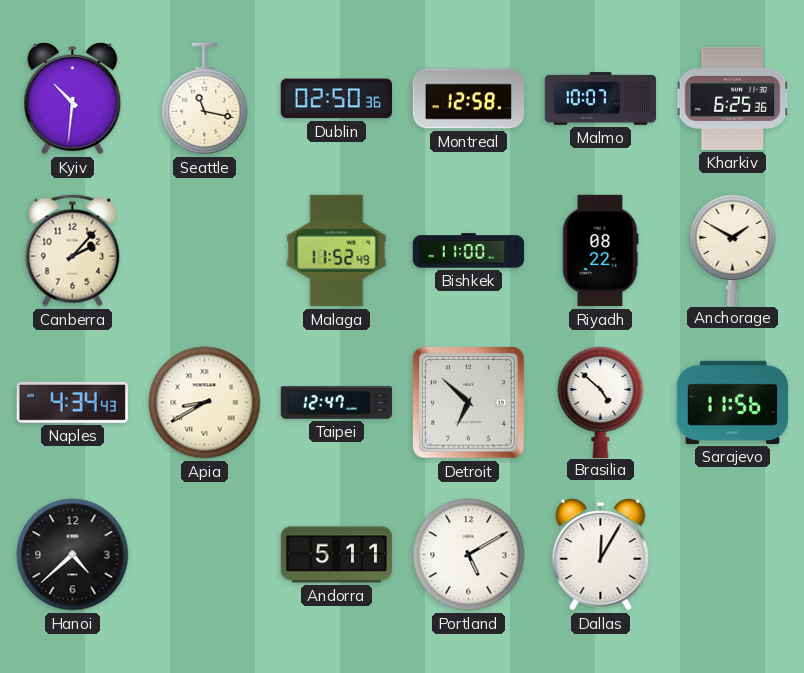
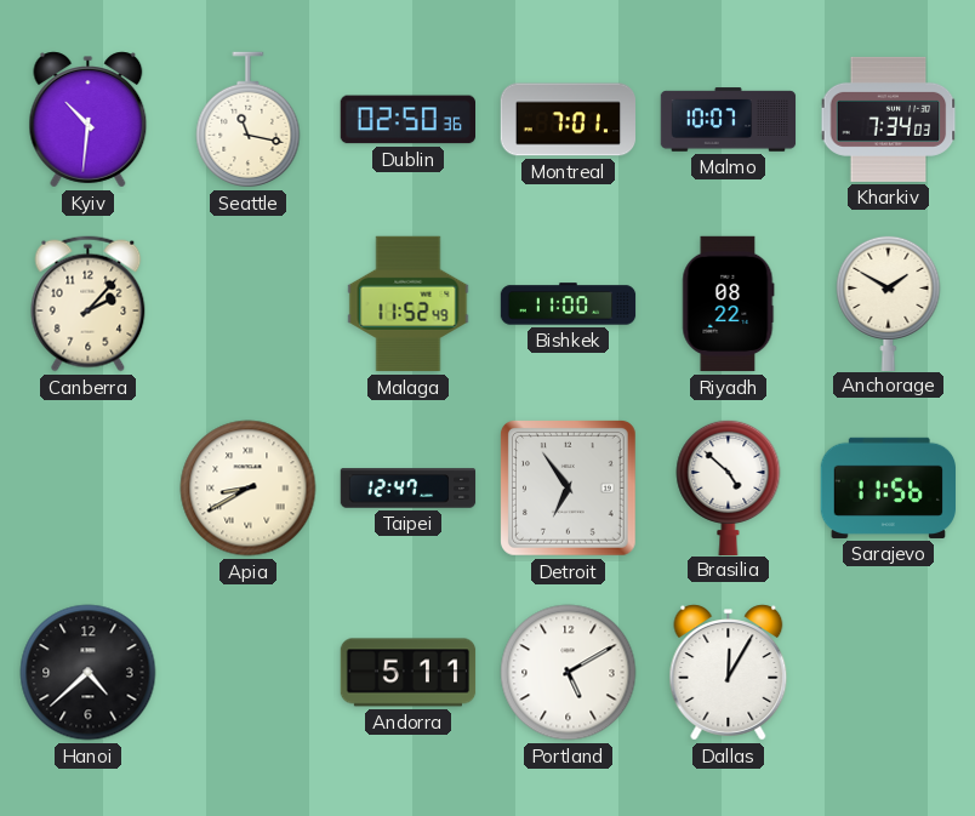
Montreal: 12:58 -> 7:01
Kharkiv: 6:25 -> 7:34
Naples: 4:34 -> none
Detroit: 6:52 -> 6:54
